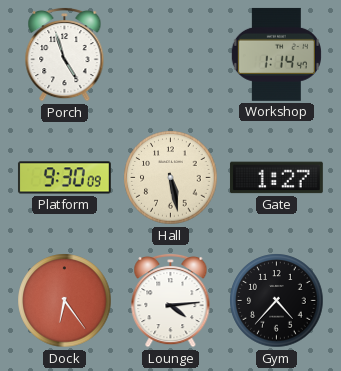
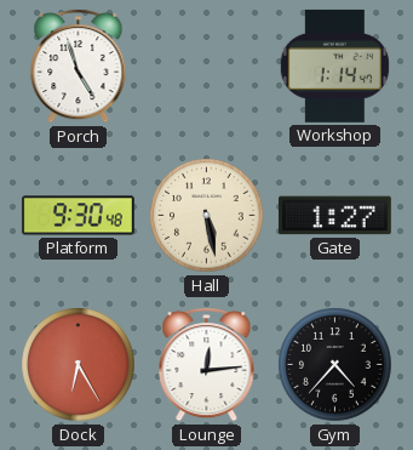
Platform: 9:30:09 -> 9:30:48
Dock: 6:24 -> 6:25
Lounge: 4:14 -> 12:14
